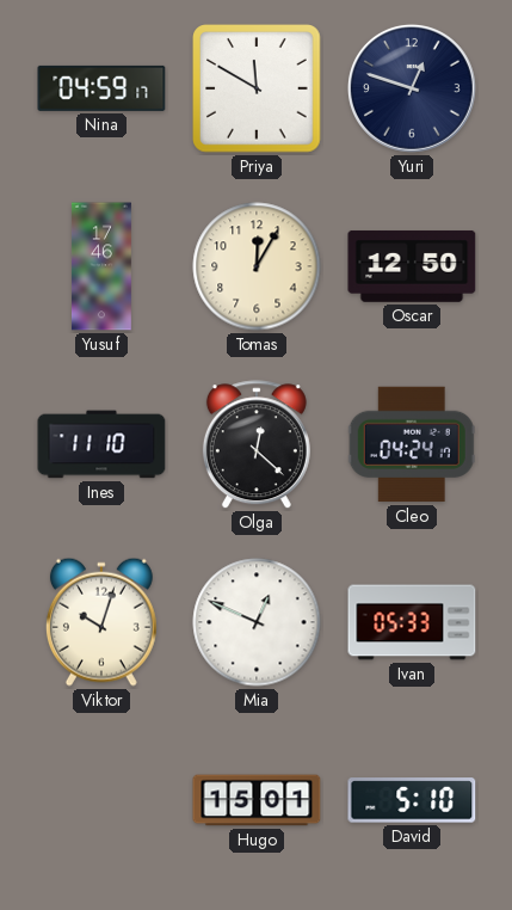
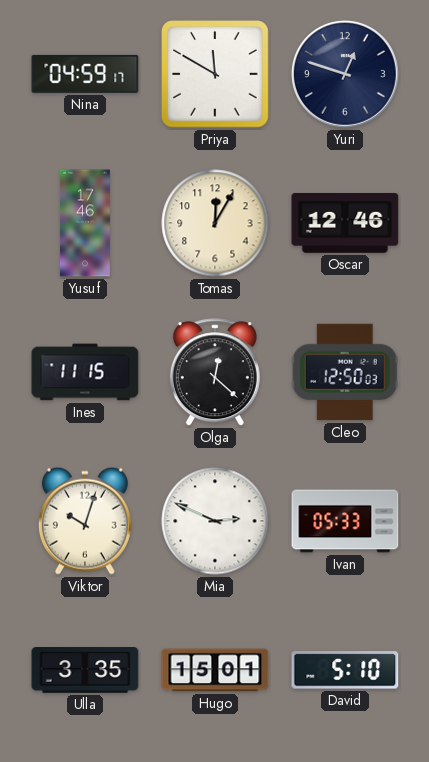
Oscar: 12:50 -> 12:46
Ines: 11:10 -> 11:15
Cleo: 04:24 -> 12:50
Mia: 12:49 -> 2:49
Ulla: none -> 3:35
